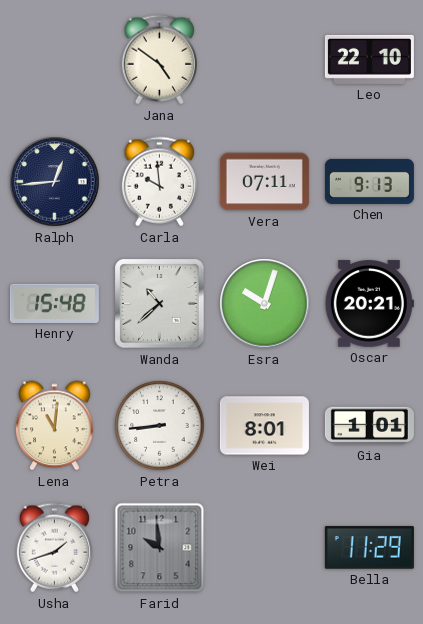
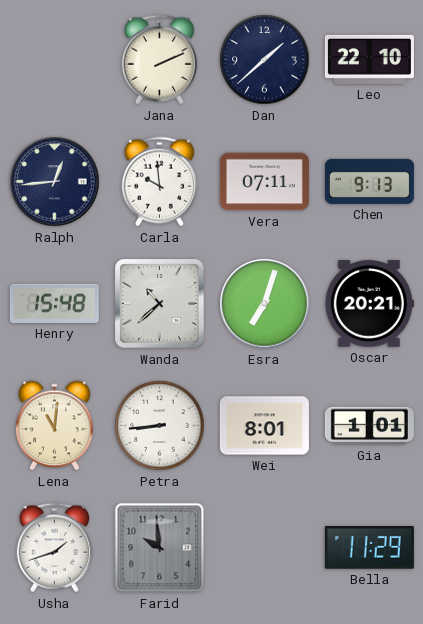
Jana: 4:51 -> 2:11
Dan: none -> 1:38
Esra: 10:03 -> 7:03
